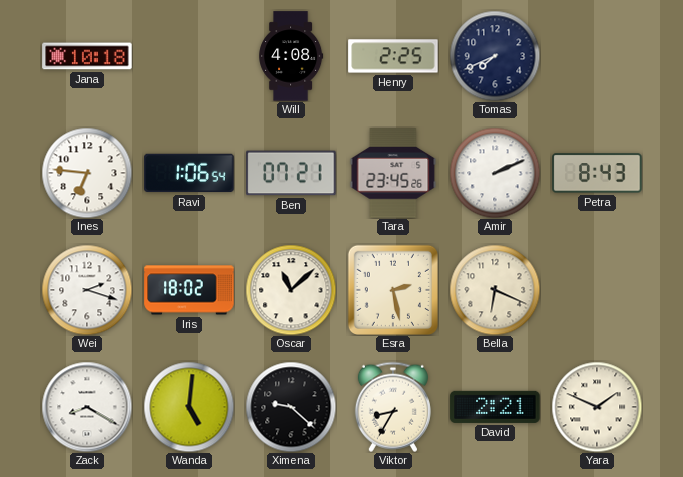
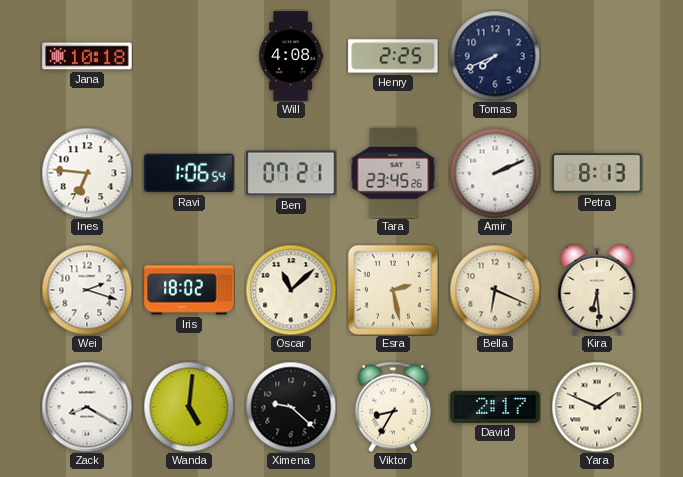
Petra: 8:43 -> 8:13
Kira: none -> 6:29
David: 2:21 -> 2:17
